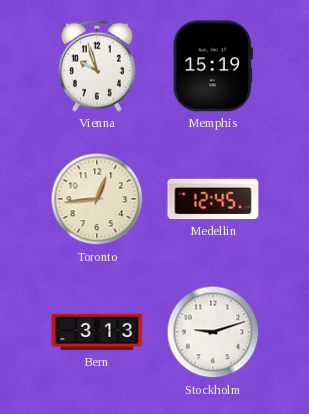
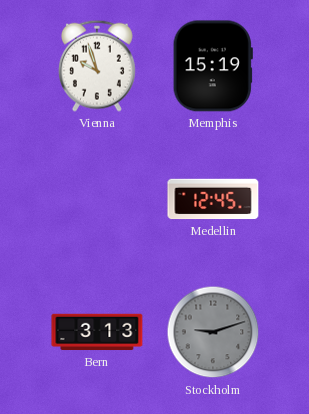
Toronto: 12:44 -> none
Stockholm dial: white -> grey
